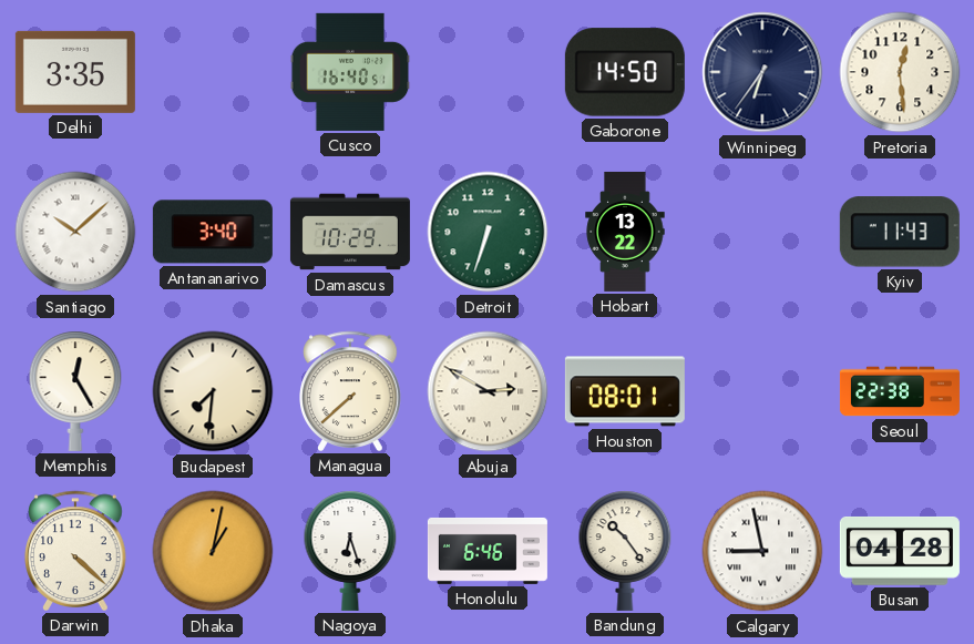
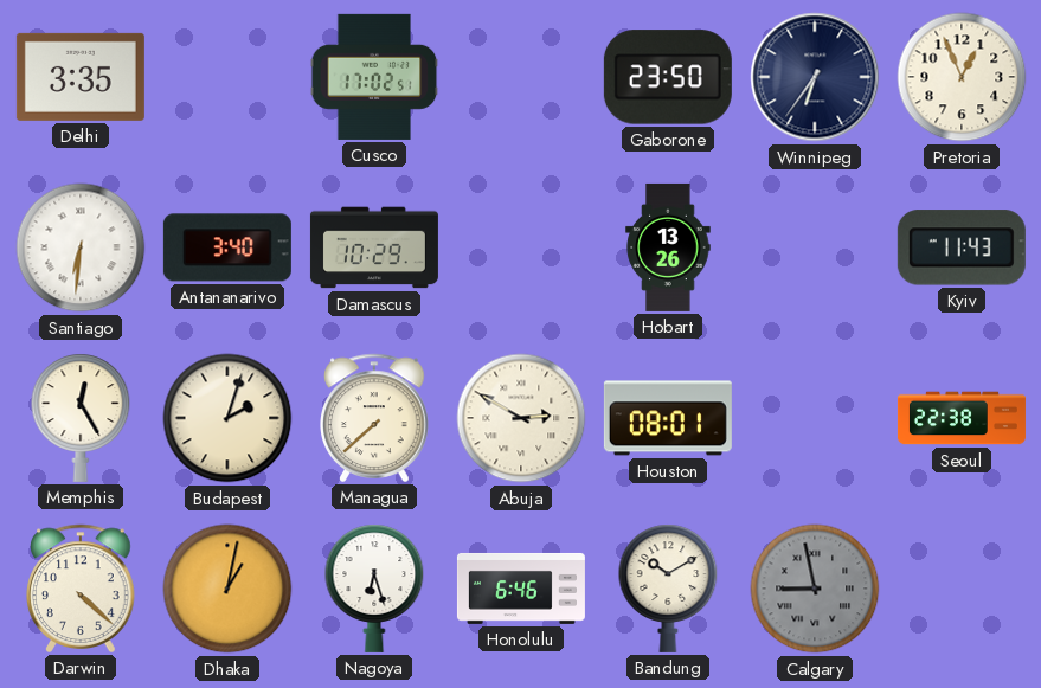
Cusco: 16:40 -> 17:02
Gaborone: 14:50 -> 23:50
Pretoria: 12:29 -> 12:56
Santiago: 10:08 -> 6:31
Detroit: 6:33 -> none
Hobart: 13:22 -> 13:26
Budapest: 7:31 -> 2:03
Bandung: 10:24 -> 10:10
Calgary dial: white -> grey
Busan: 04:28 -> none
